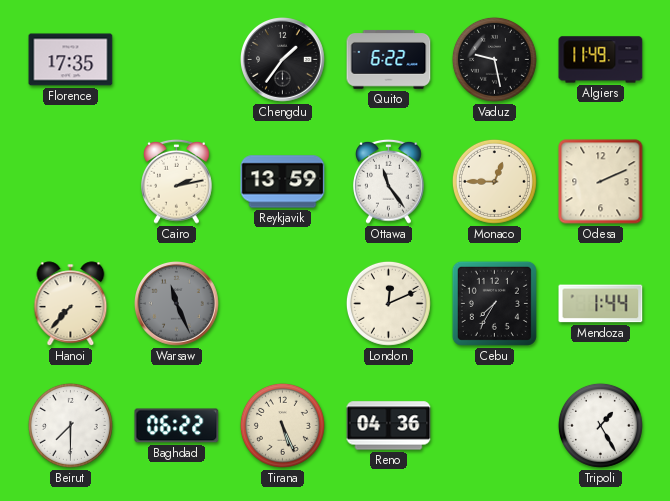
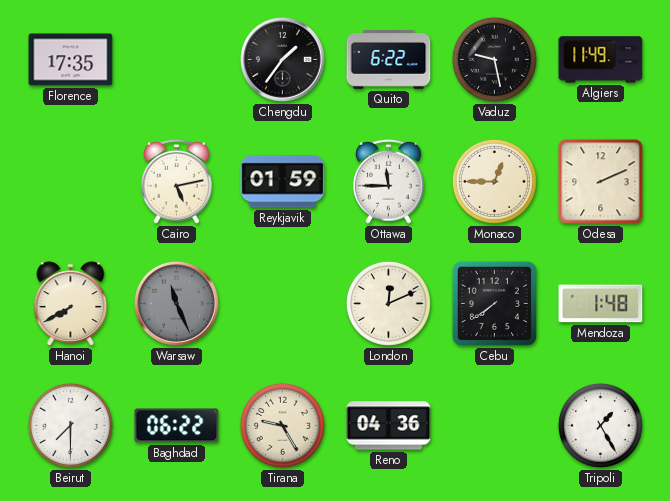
Cairo: 2:13 -> 5:13
Reykjavik: 13:59 -> 01:59
Ottawa: 11:24 -> 11:45
Hanoi: 7:37 -> 7:40
Cebu: 7:35 -> 7:39
Mendoza: 1:44 -> 1:48
Tirana: 5:26 -> 9:25
